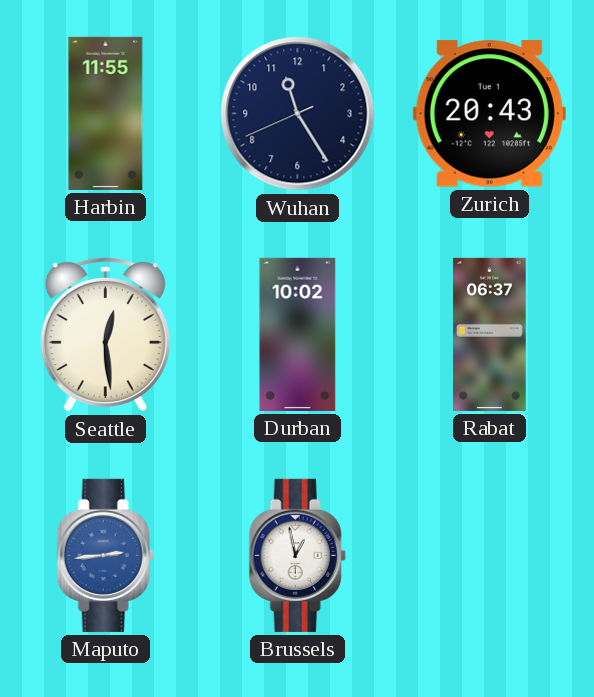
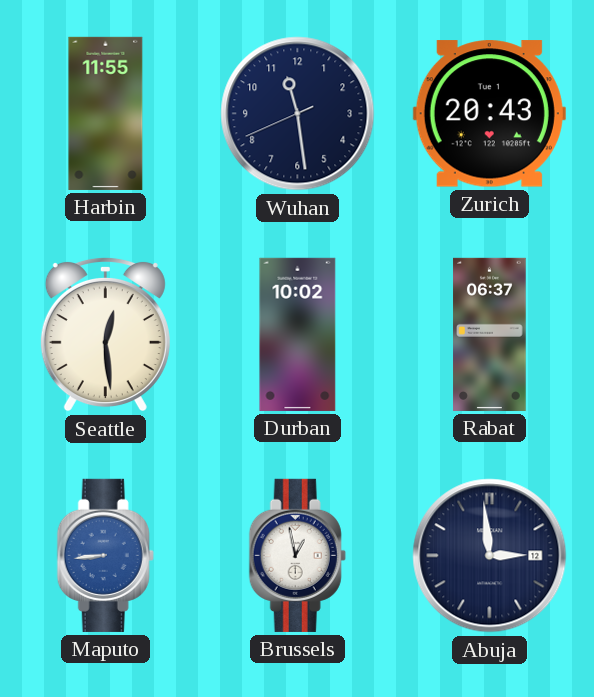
Wuhan: 11:24 -> 11:28
Maputo: 2:44 -> 8:44
Abuja: none -> 2:59
